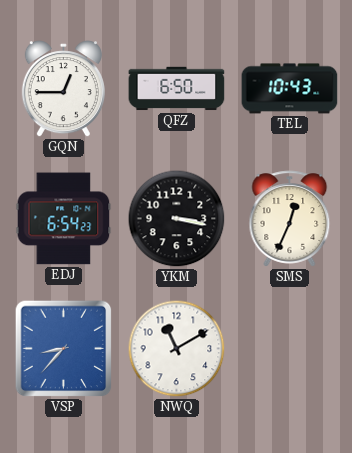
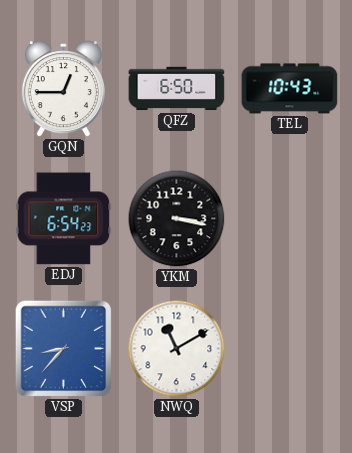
SMS: 12:34 -> none
